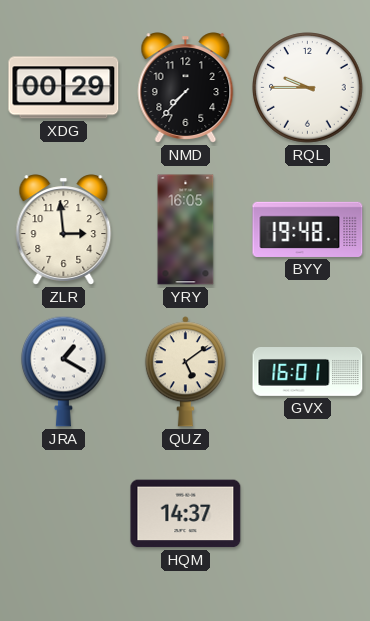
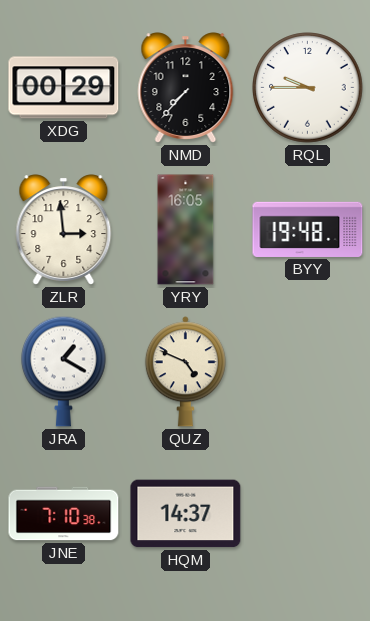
QUZ: 5:09 -> 4:49
GVX: 16:01 -> none
JNE: none -> 7:10
